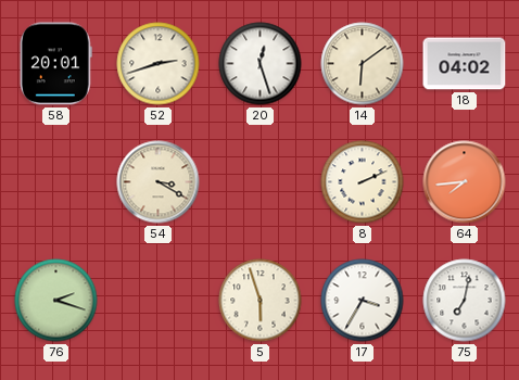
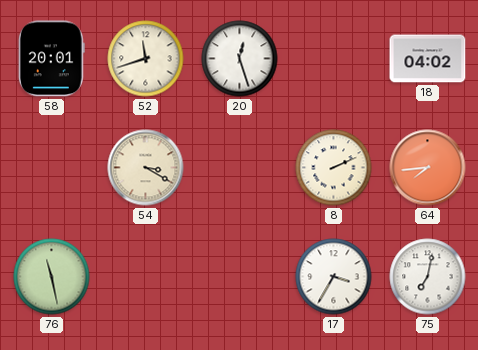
52: 2:42 -> 11:42
14: 6:09 -> none
76: 2:18 -> 11:28
5: 5:57 -> none
